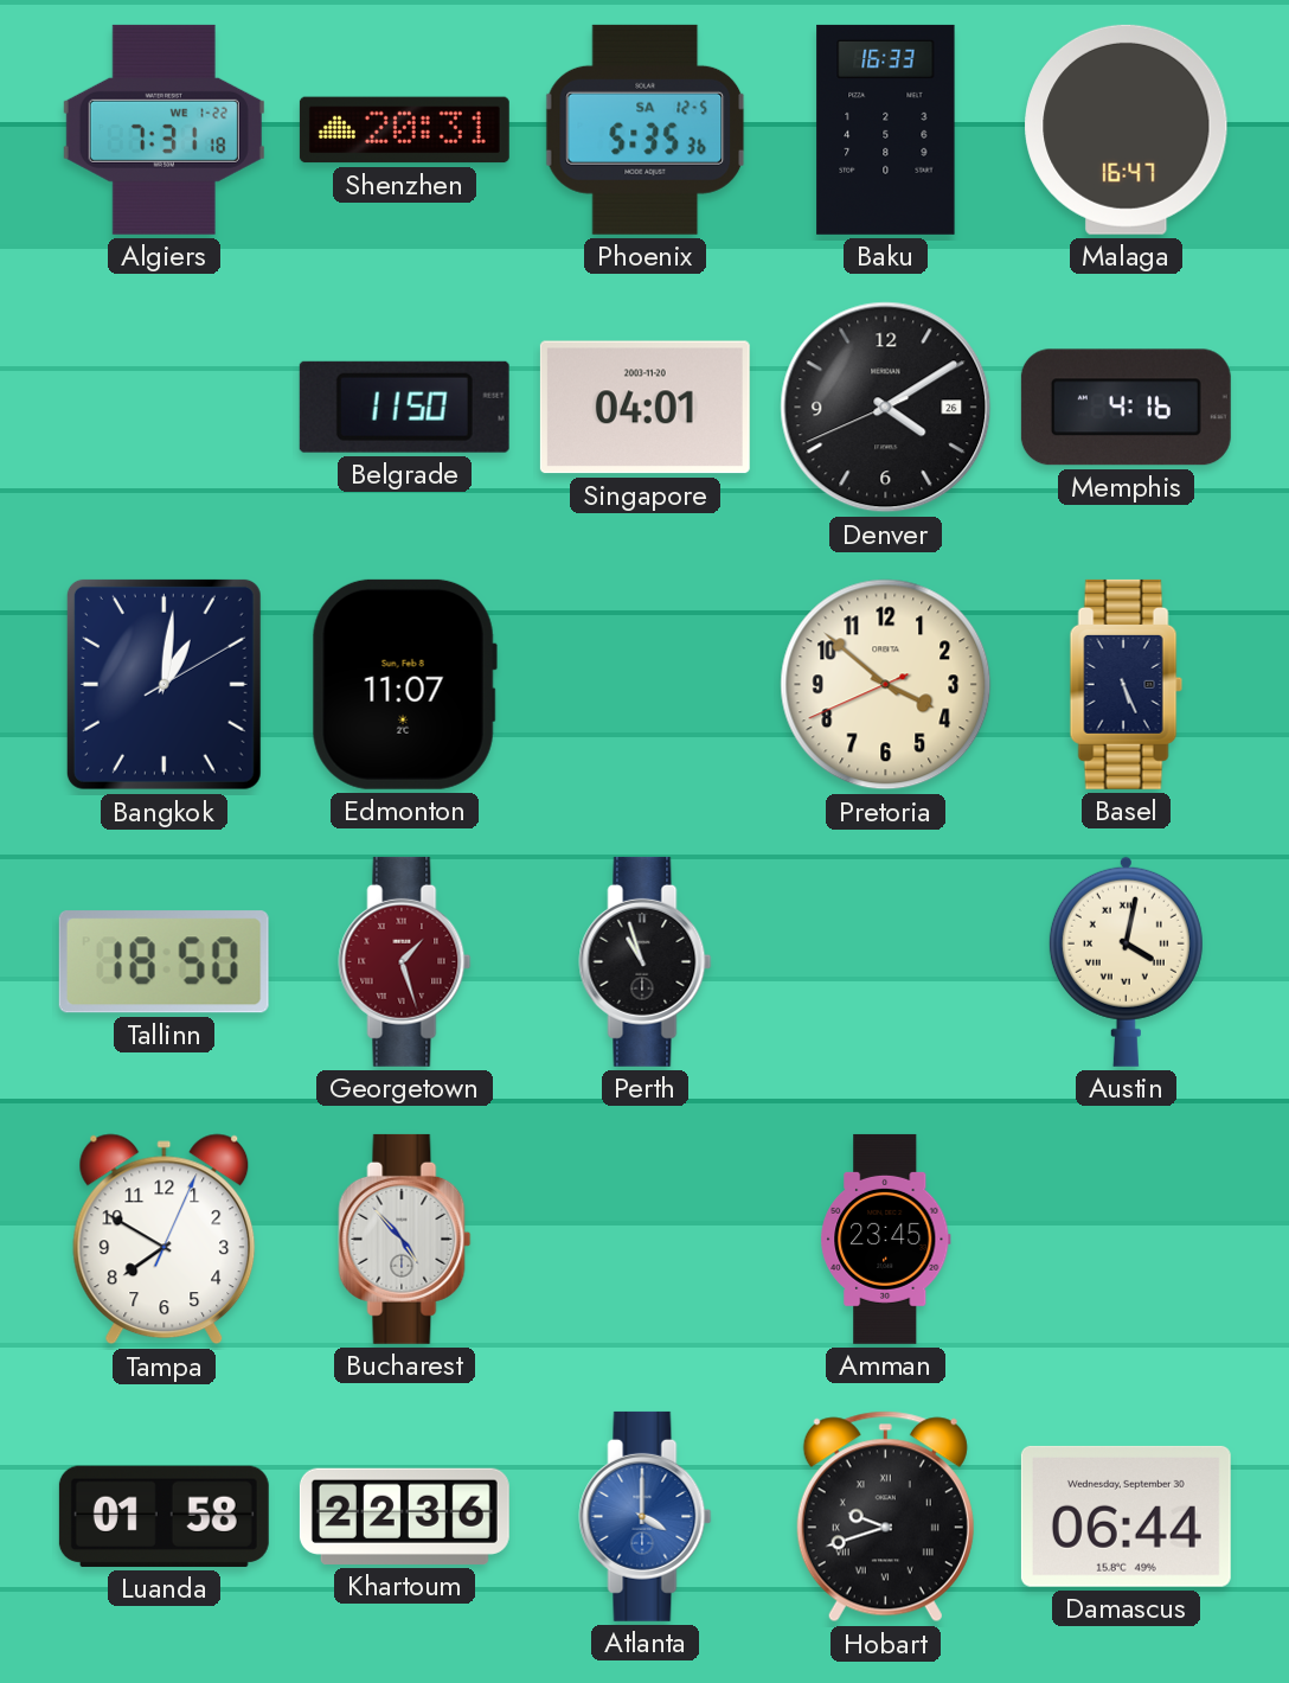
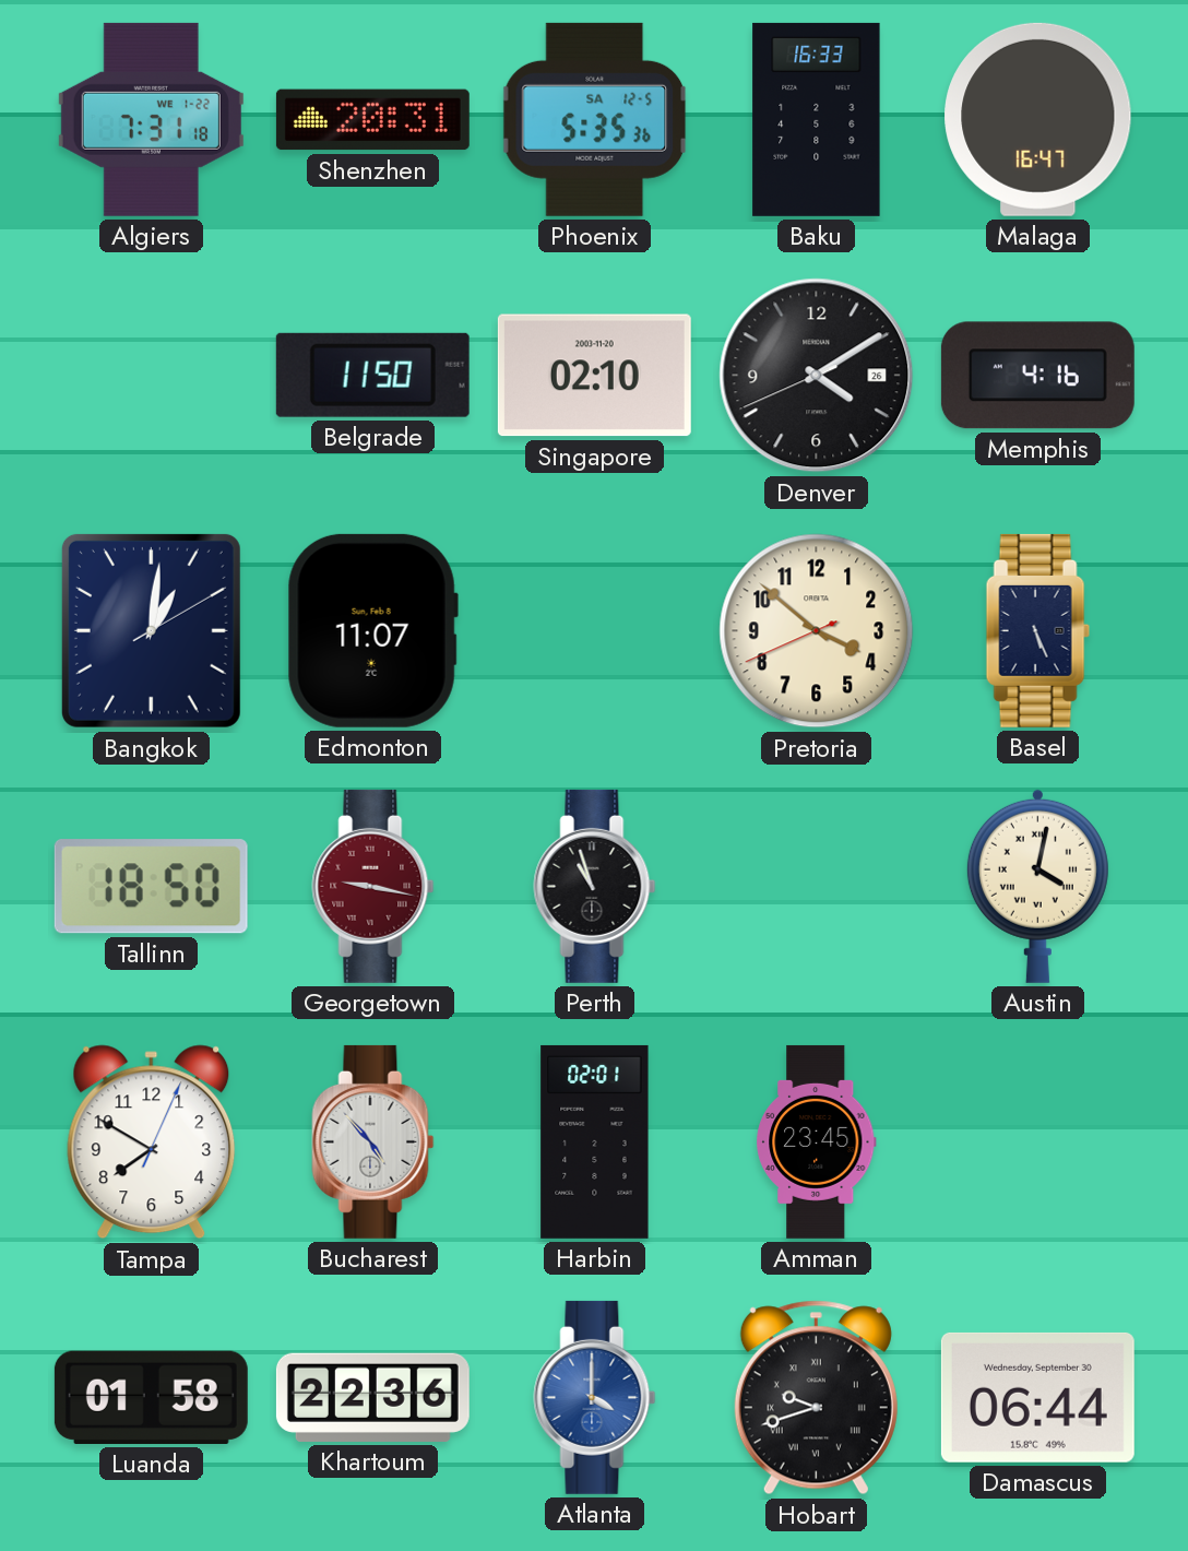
Singapore: 04:01 -> 02:10
Georgetown: 1:27 -> 9:17
Harbin: none -> 02:01
